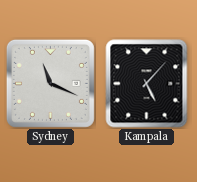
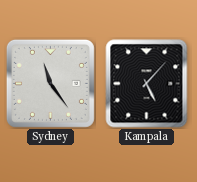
Sydney: 11:19 -> 11:24
